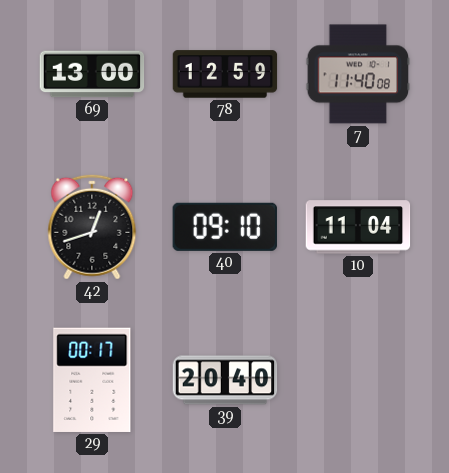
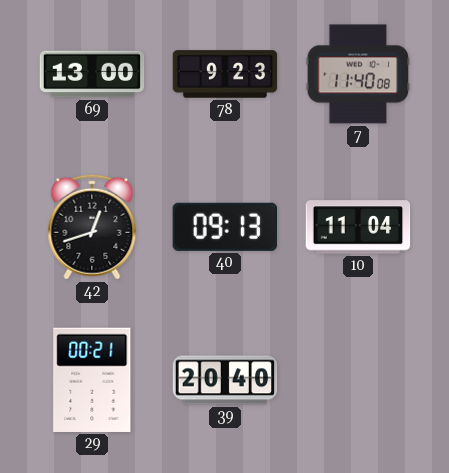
78: 12:59 -> 9:23
40: 09:10 -> 09:13
29: 00:17 -> 00:21
